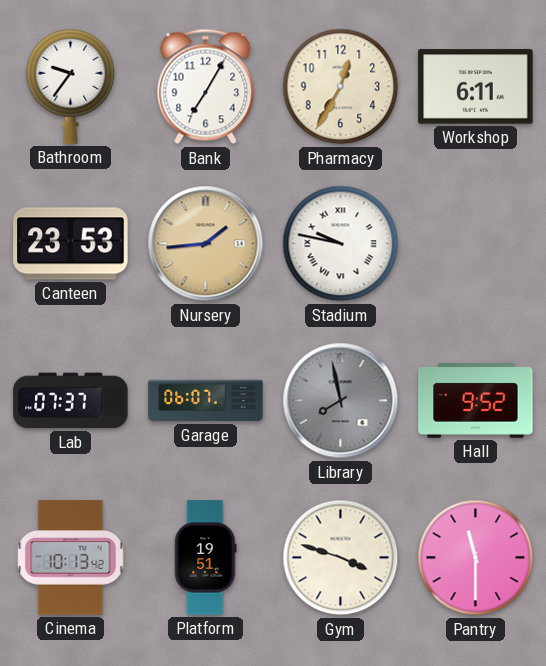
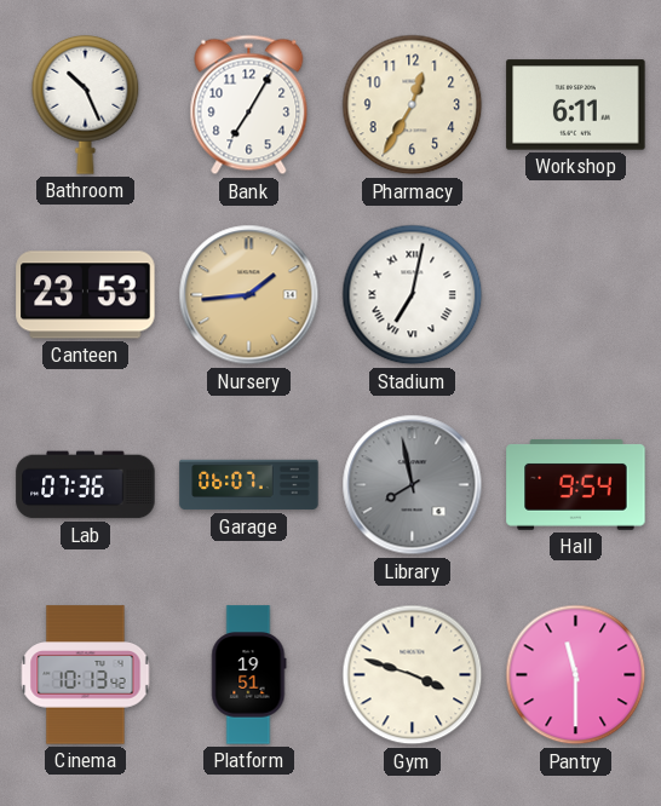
Bathroom: 9:36 -> 10:26
Stadium: 9:47 -> 7:02
Lab: 07:37 -> 07:36
Hall: 9:52 -> 9:54
